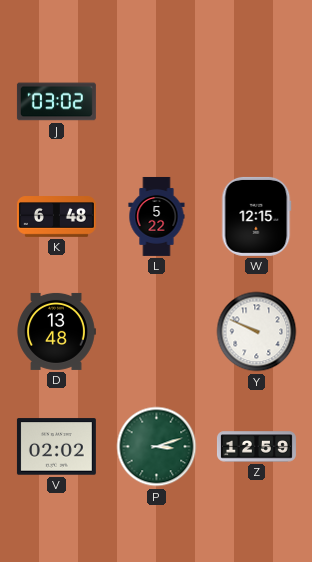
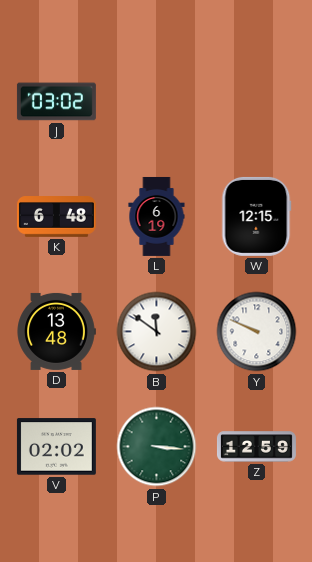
L: 5:22 -> 6:19
B: none -> 11:51
P: 3:12 -> 3:16
